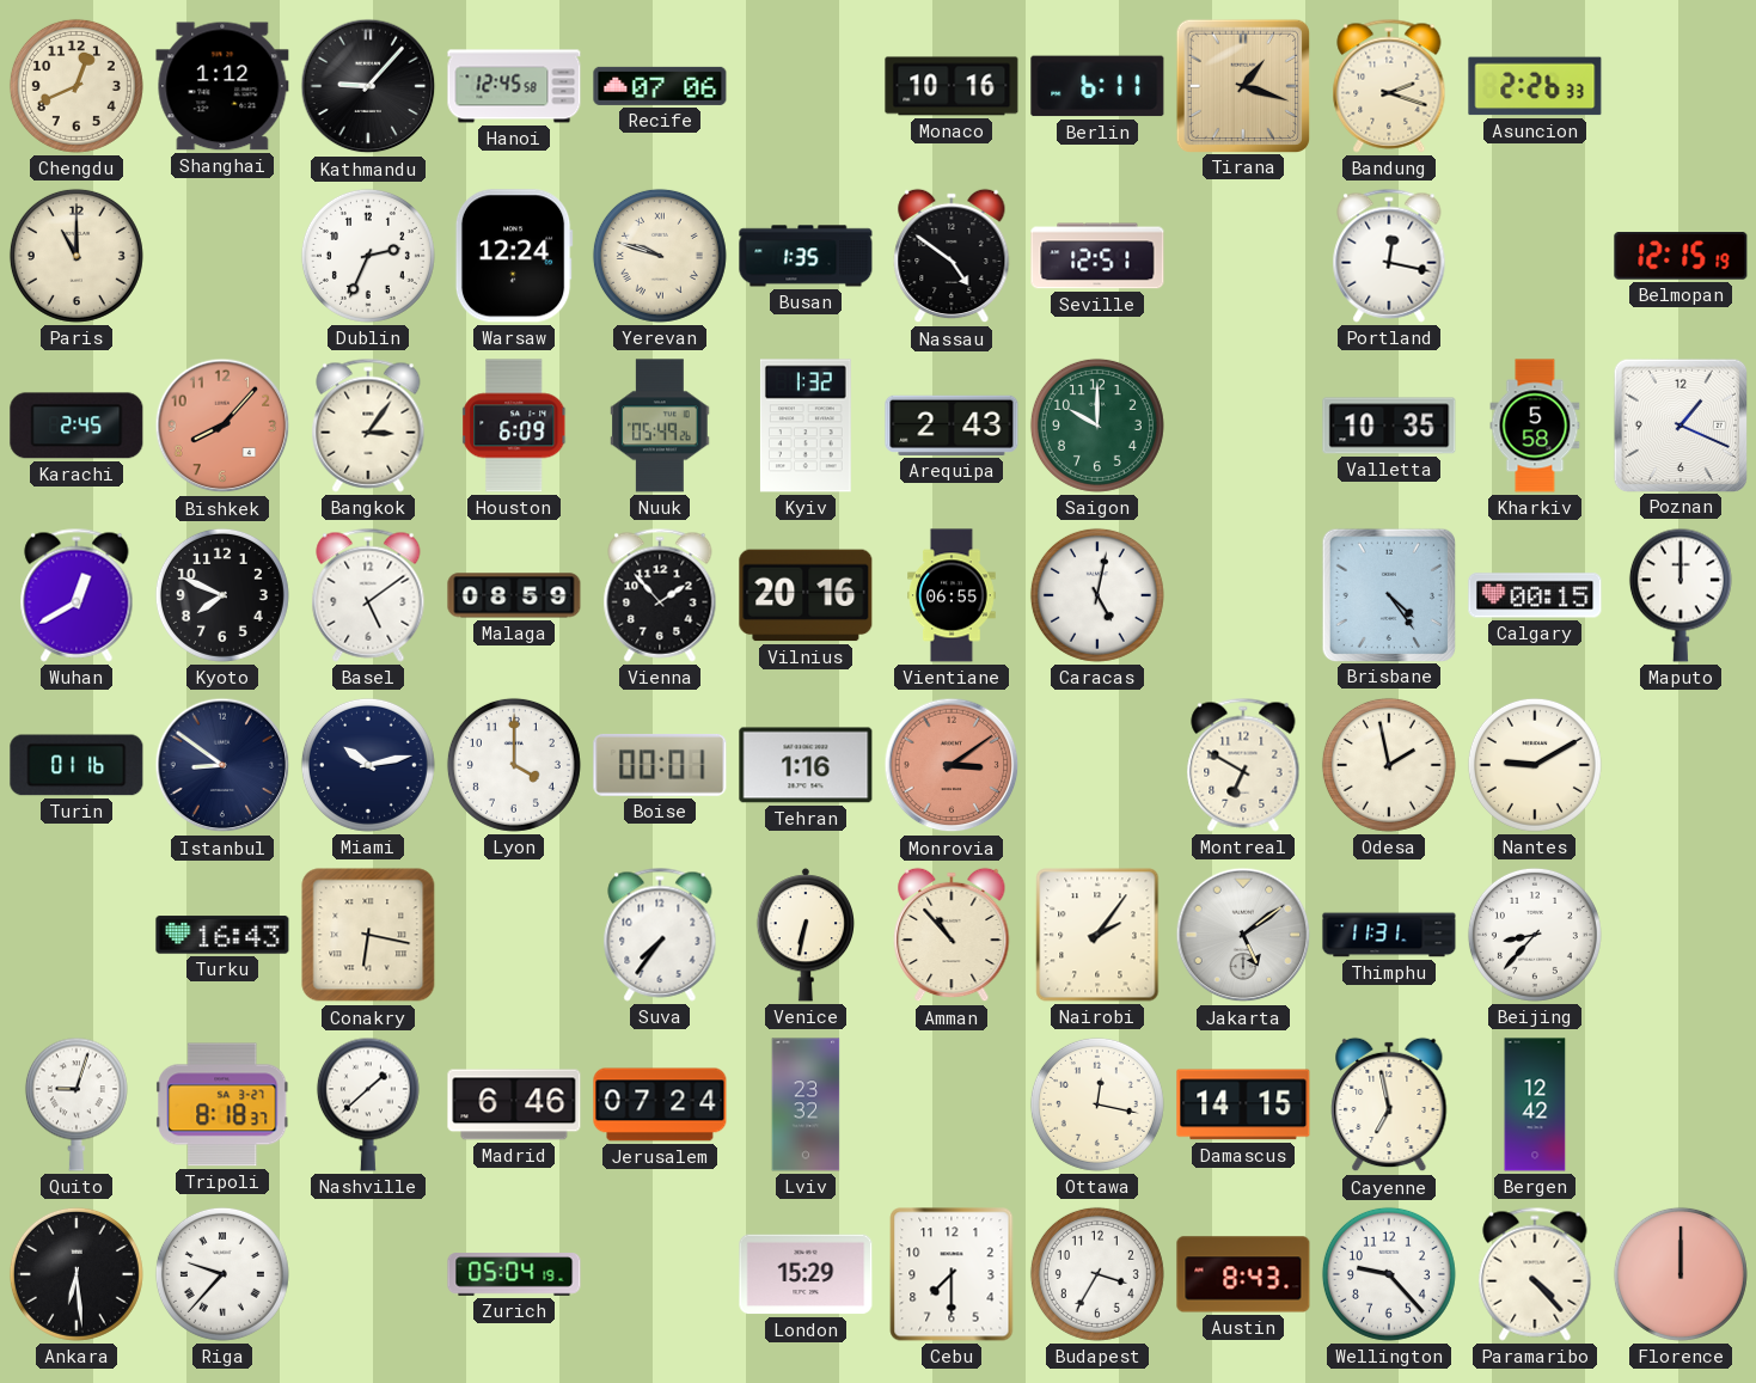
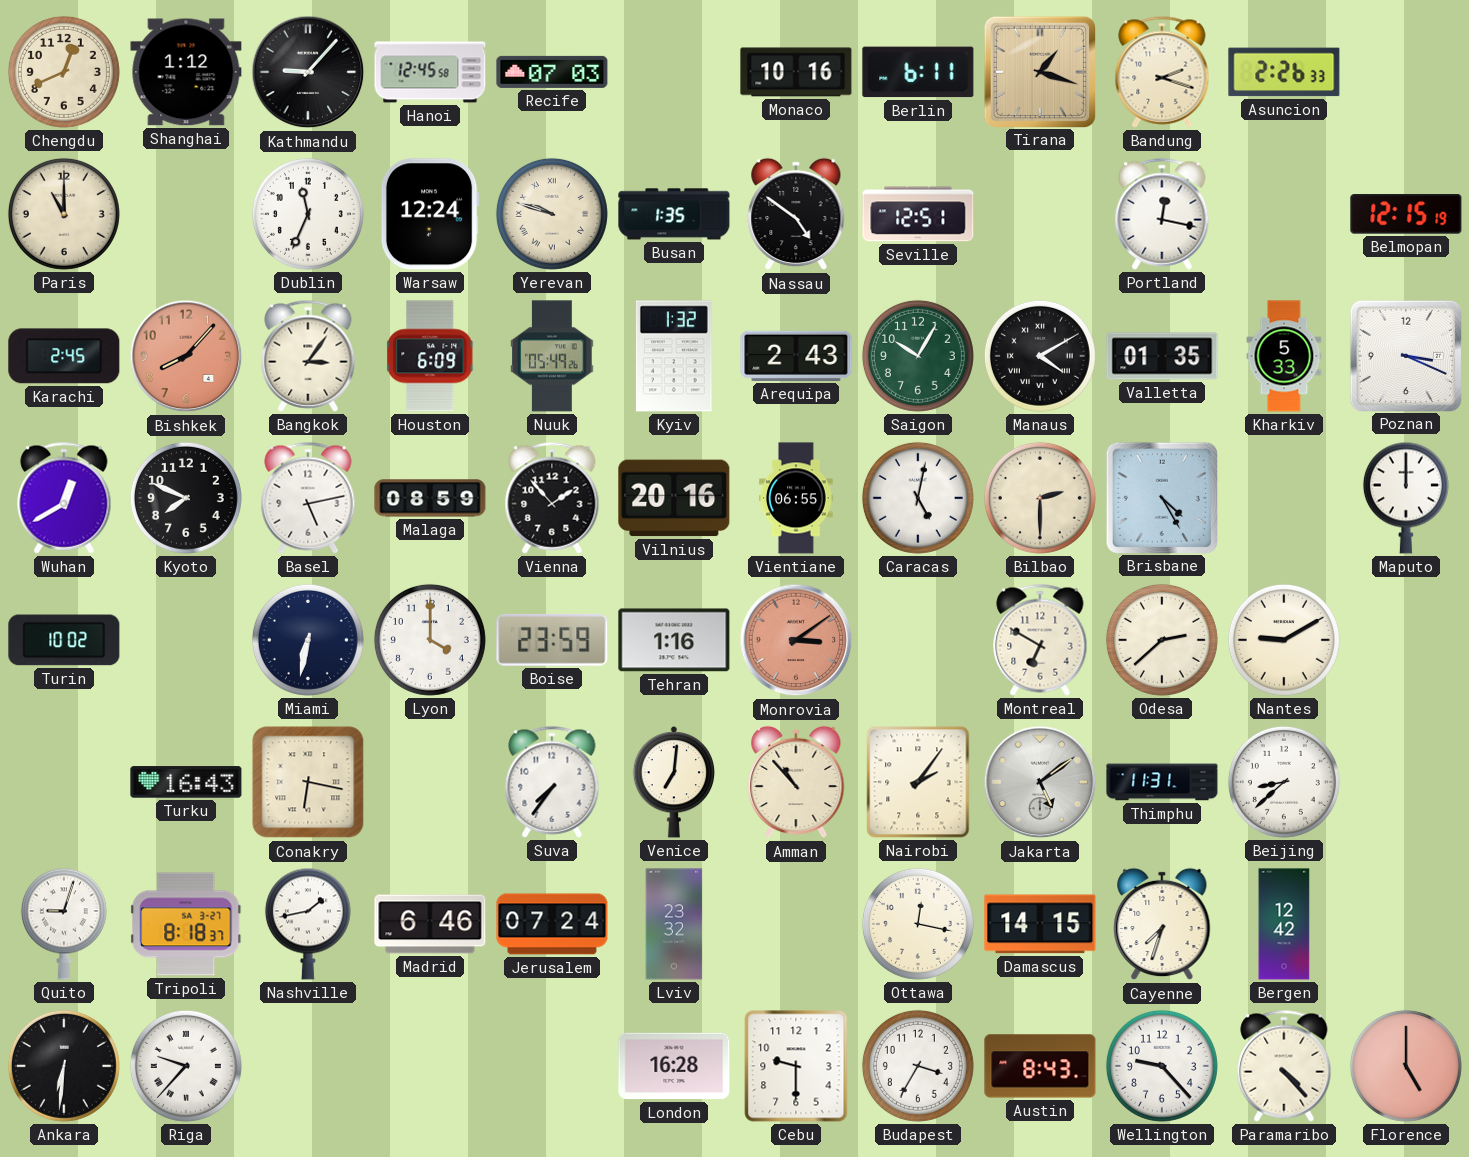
Recife: 07:06 -> 07:03
Dublin: 2:34 -> 11:34
Saigon: 10:00 -> 10:05
Manaus: none -> 4:10
Valletta: 10:35 -> 01:35
Kharkiv: 5:58 -> 5:33
Poznan: 1:19 -> 3:19
Basel: 5:09 -> 5:13
Bilbao: none -> 2:30
Brisbane: 4:24 -> 4:25
Calgary: 00:15 -> none
Turin: 01:16 -> 10:02
Istanbul: 8:51 -> none
Miami: 10:13 -> 6:32
Boise: 00:01 -> 23:59
Odesa: 1:58 -> 2:38
Venice: 6:32 -> 7:01
Beijing: 8:37 -> 8:38
Nashville: 1:38 -> 1:43
Cayenne: 6:58 -> 7:33
Ankara: 6:29 -> 6:31
Zurich: 05:04 -> none
London: 15:29 -> 16:28
Cebu: 7:30 -> 9:30
Florence: 12:00 -> 5:00
